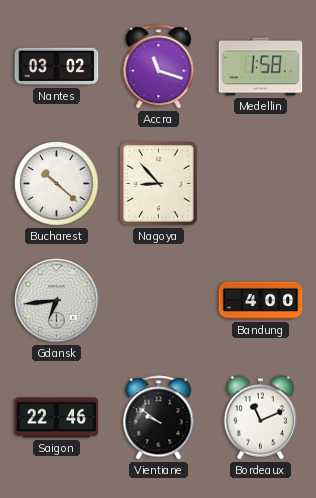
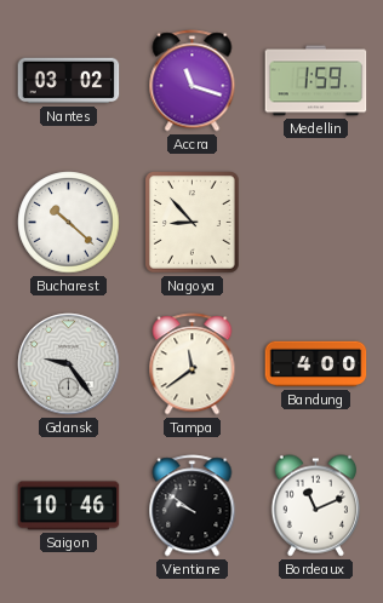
Medellin: 1:58 -> 1:59
Gdansk: 6:44 -> 9:24
Tampa: none -> 11:39
Saigon: 22:46 -> 10:46
